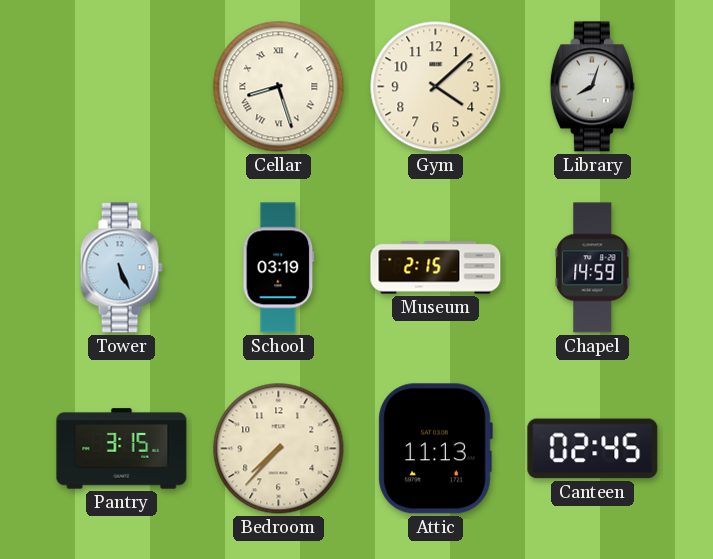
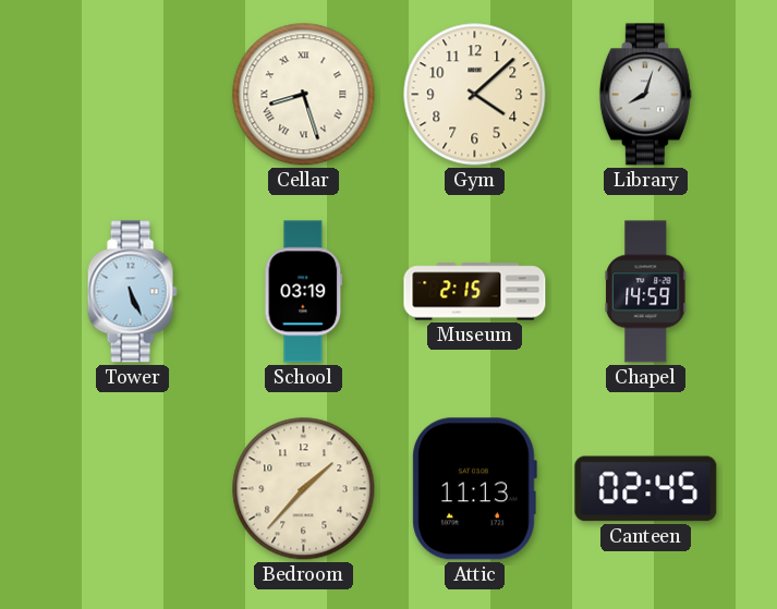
Pantry: 3:15 -> none
Bedroom: 7:37 -> 1:37
